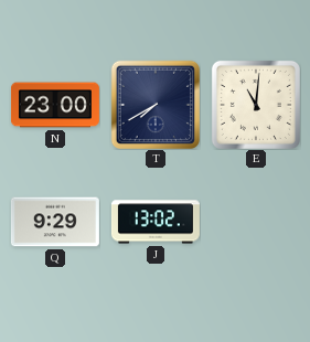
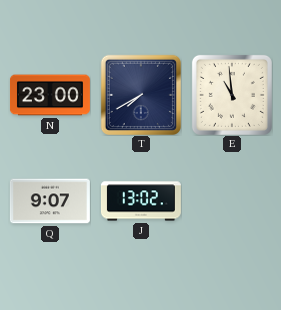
E: 11:01 -> 10:59
Q: 9:29 -> 9:07
